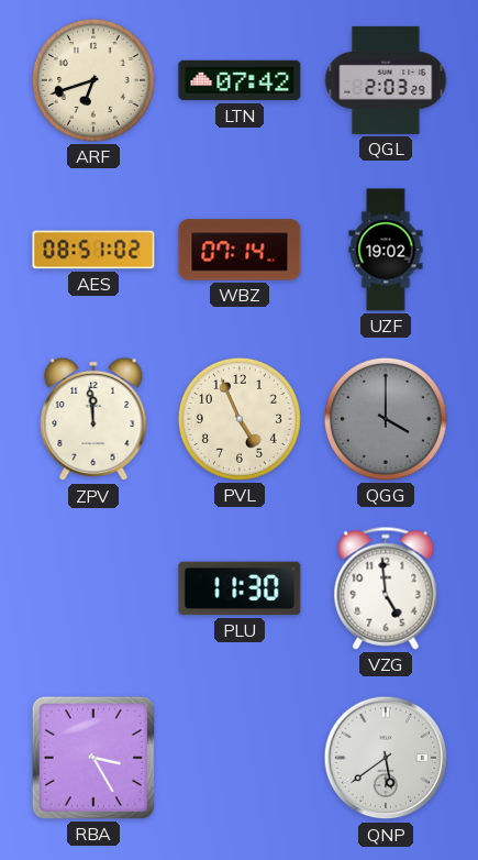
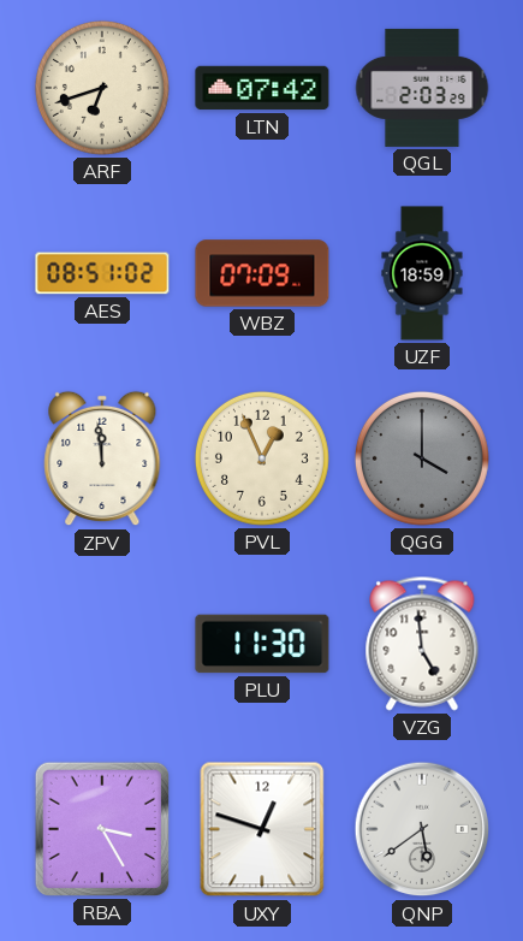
WBZ: 07:14 -> 07:09
UZF: 19:02 -> 18:59
PVL: 4:56 -> 12:56
UXY: none -> 12:48
